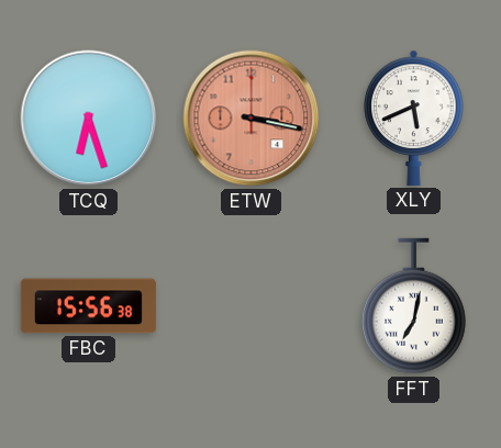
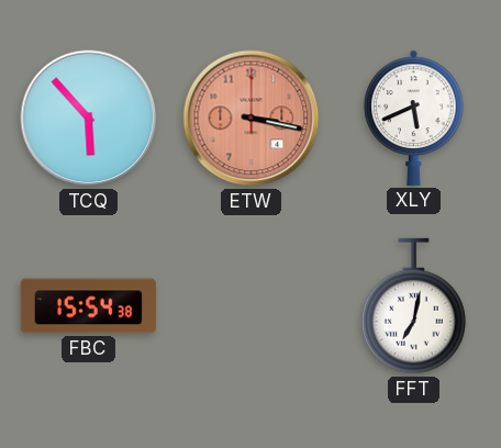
TCQ: 6:27 -> 5:53
FBC: 15:56 -> 15:54
